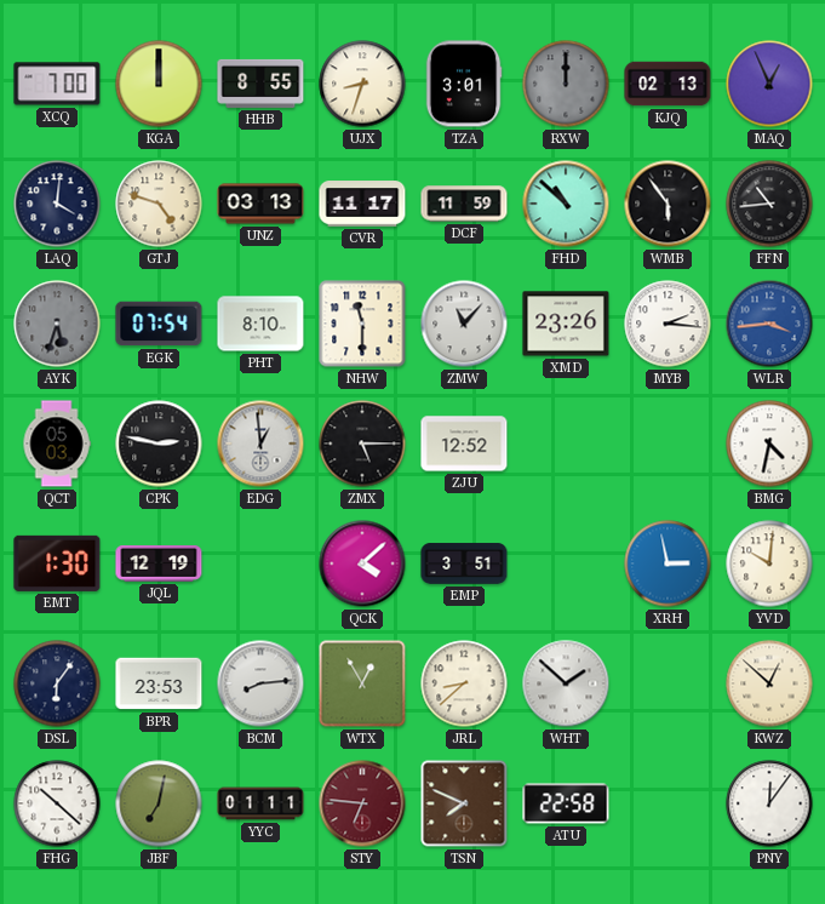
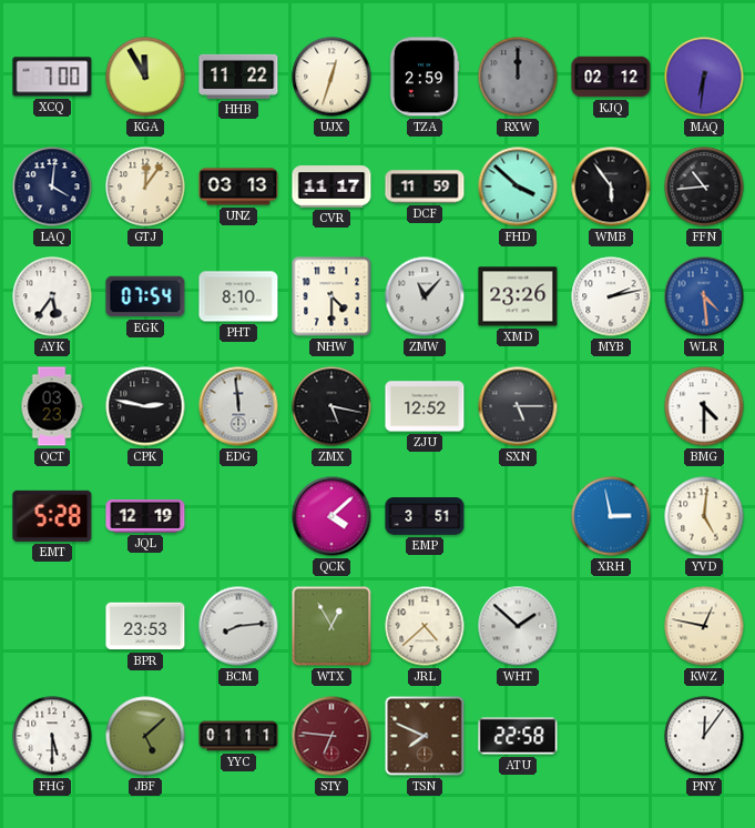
KGA: 12:00 -> 11:55
HHB: 8:55 -> 11:22
UJX: 8:33 -> 12:33
TZA: 3:01 -> 2:59
KJQ: 02:13 -> 02:12
MAQ: 12:56 -> 6:31
GTJ: 4:48 -> 12:06
FHD: 10:52 -> 3:52
AYK: 5:33 -> 5:36
AYK dial: grey -> white
NHW: 11:30 -> 4:30
MYB: 2:16 -> 2:13
WLR: 3:44 -> 4:29
QCT: 05:03 -> 03:23
EDG: 12:59 -> 11:59
ZMX: 5:15 -> 5:17
SXN: none -> 5:15
BMG: 4:32 -> 4:30
EMT: 1:30 -> 5:28
YVD: 10:01 -> 5:01
DSL: 6:06 -> none
JRL: 8:38 -> 4:38
KWZ: 12:52 -> 12:47
FHG: 10:22 -> 5:30
JBF: 7:02 -> 5:08
